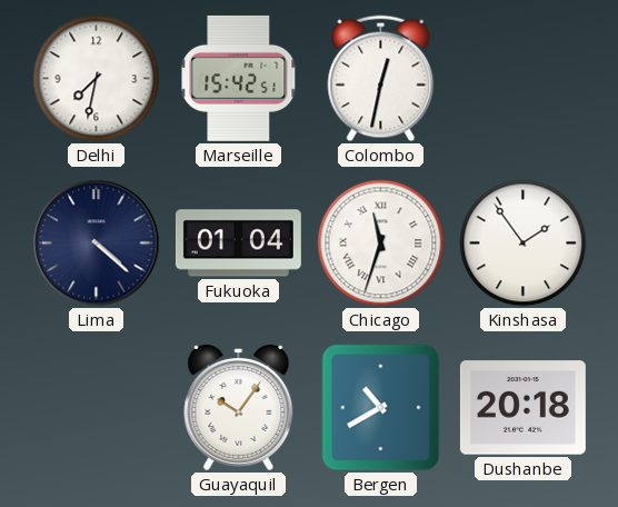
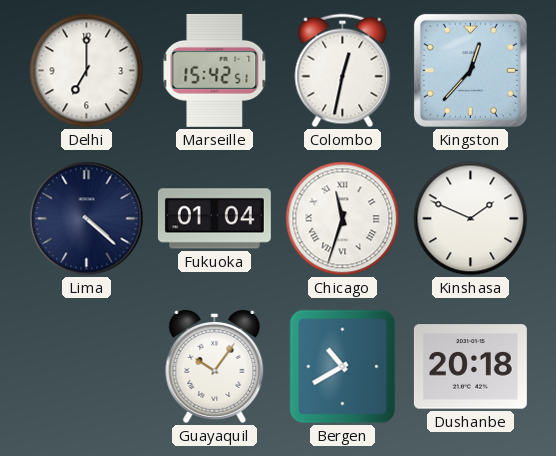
Delhi: 7:32 -> 7:00
Kingston: none -> 12:37
Kinshasa: 1:54 -> 1:49
